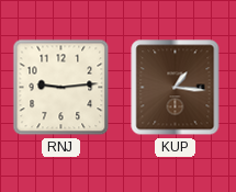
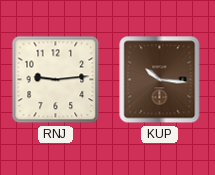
KUP: 1:16 -> 10:16
